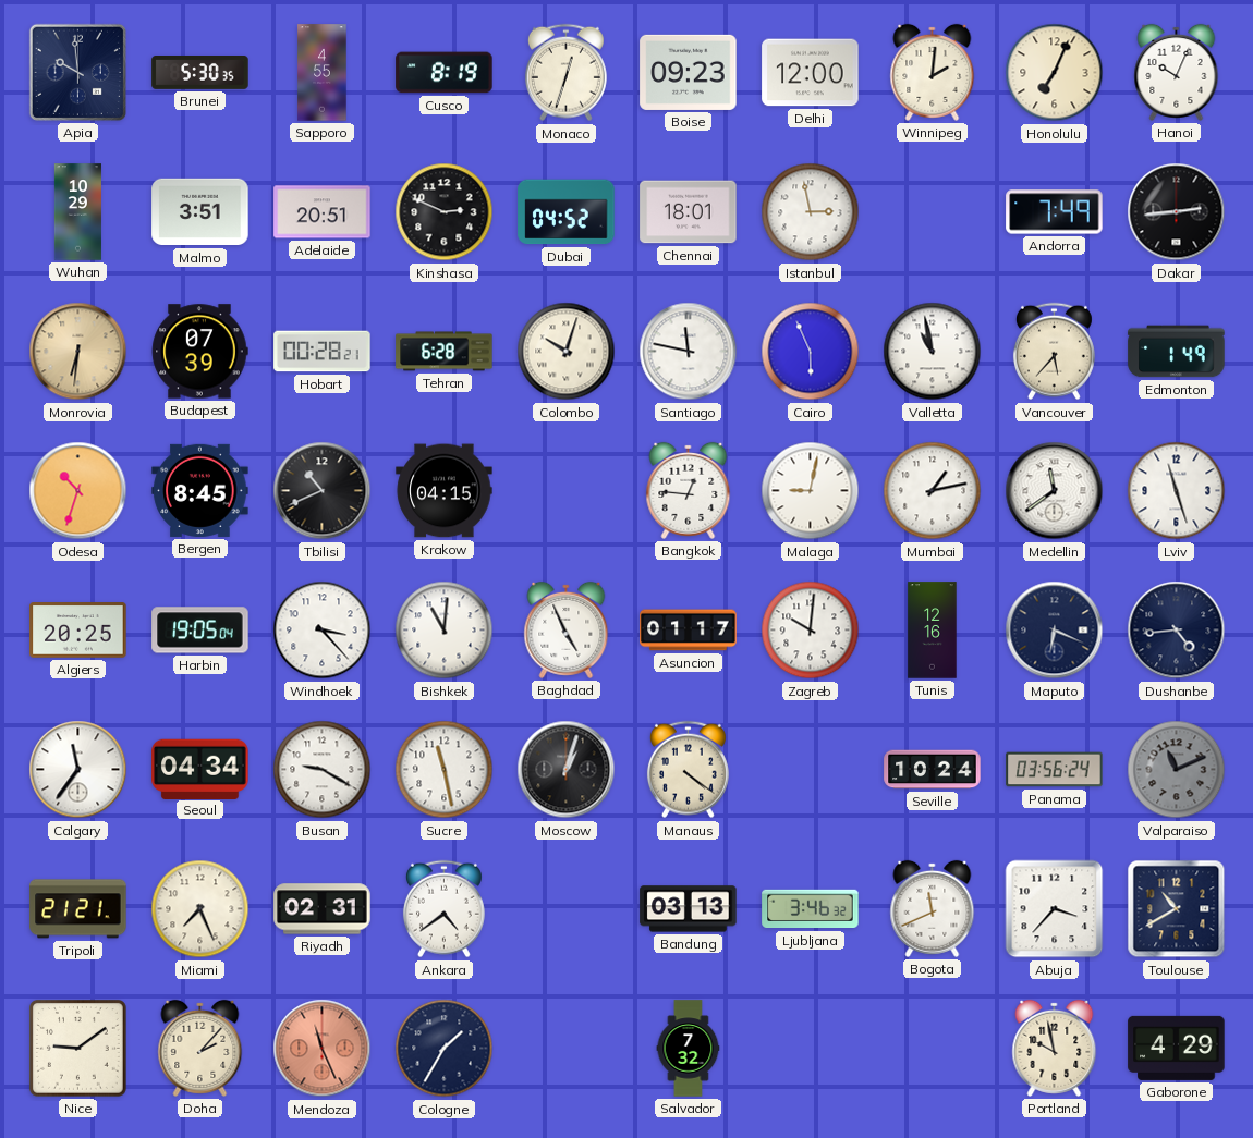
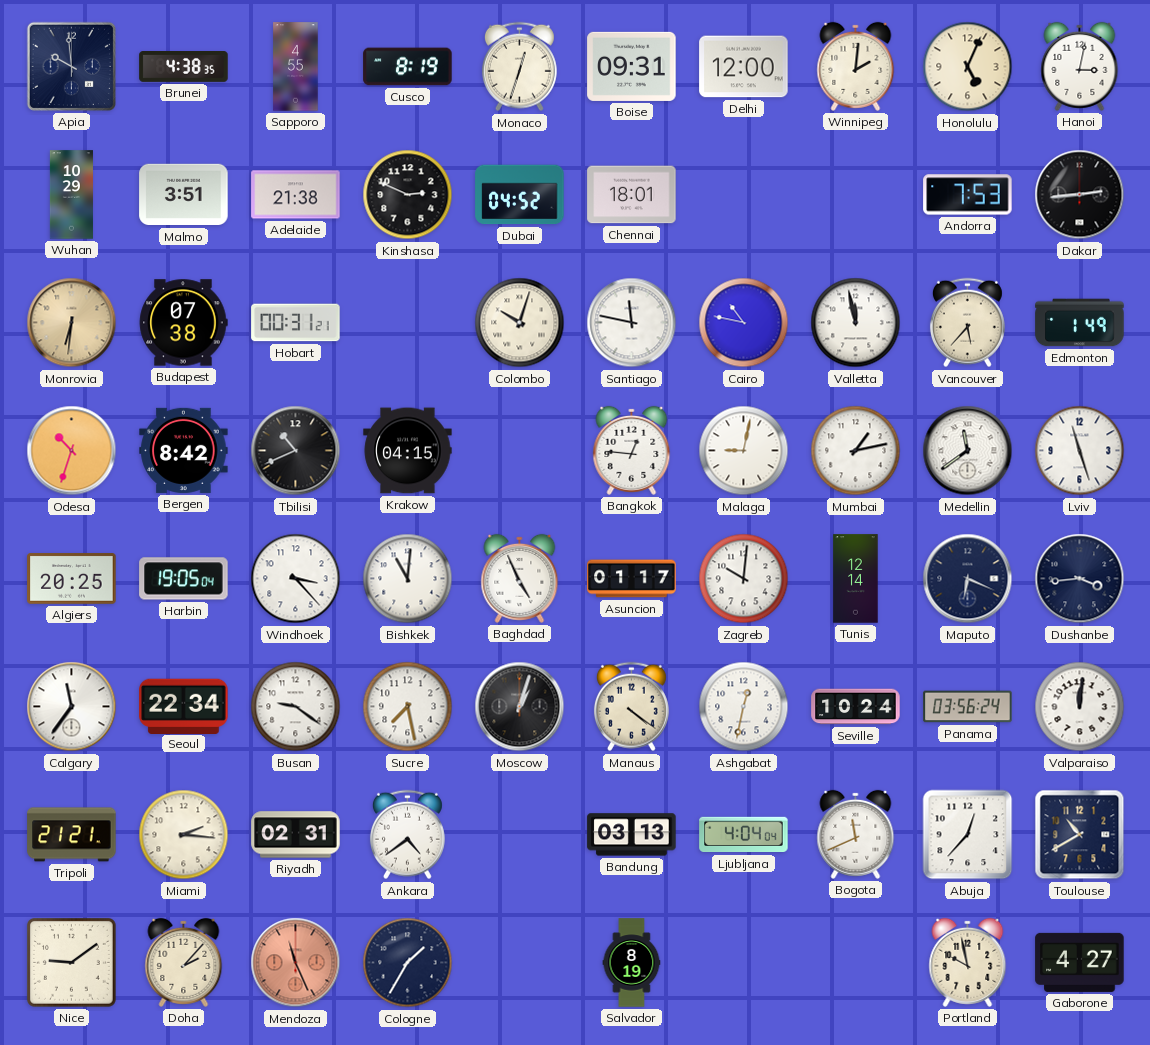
Brunei: 5:30 -> 4:38
Boise: 09:23 -> 09:31
Honolulu: 7:04 -> 5:04
Hanoi: 10:04 -> 3:02
Adelaide: 20:51 -> 21:38
Istanbul: 2:58 -> none
Andorra: 7:49 -> 7:53
Budapest: 07:39 -> 07:38
Hobart: 00:28 -> 00:31
Tehran: 6:28 -> none
Cairo: 5:56 -> 10:47
Valletta: 10:58 -> 11:58
Bergen: 8:45 -> 8:42
Tunis: 12:16 -> 12:14
Dushanbe: 4:44 -> 3:44
Seoul: 04:34 -> 22:34
Busan: 9:20 -> 9:21
Sucre: 11:28 -> 7:28
Ashgabat: none -> 12:32
Valparaiso: 11:11 -> 12:01
Valparaiso dial: grey -> white
Miami: 7:26 -> 2:16
Ljubljana: 3:46 -> 4:04
Abuja: 3:37 -> 12:37
Salvador: 7:32 -> 8:19
Gaborone: 4:29 -> 4:27
